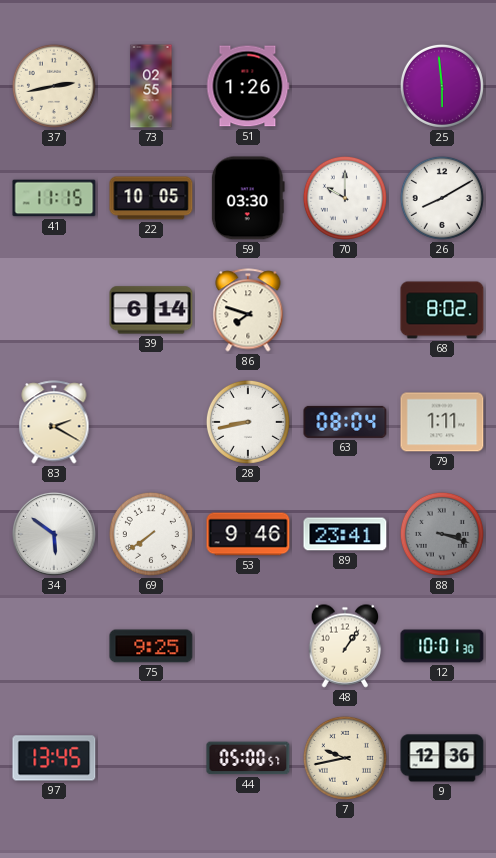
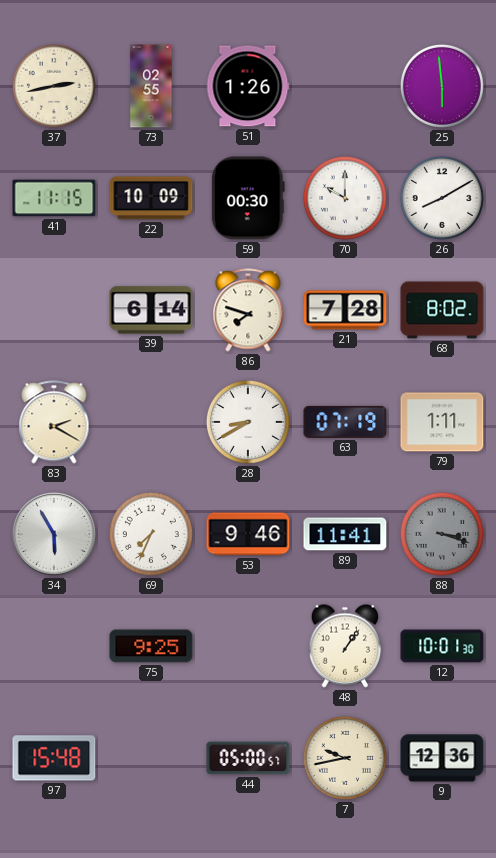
22: 10:05 -> 10:09
59: 03:30 -> 00:30
21: none -> 7:28
28: 8:43 -> 8:40
63: 08:04 -> 07:19
34: 5:51 -> 5:55
69: 7:39 -> 7:34
89: 23:41 -> 11:41
97: 13:45 -> 15:48
